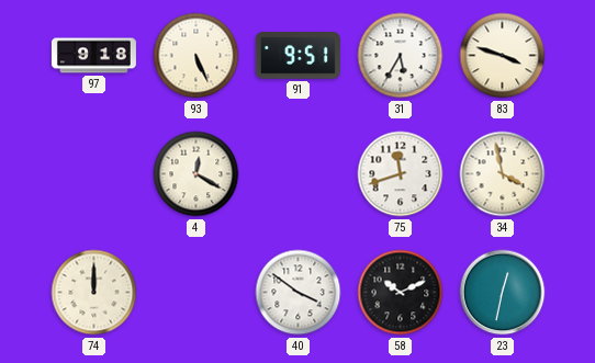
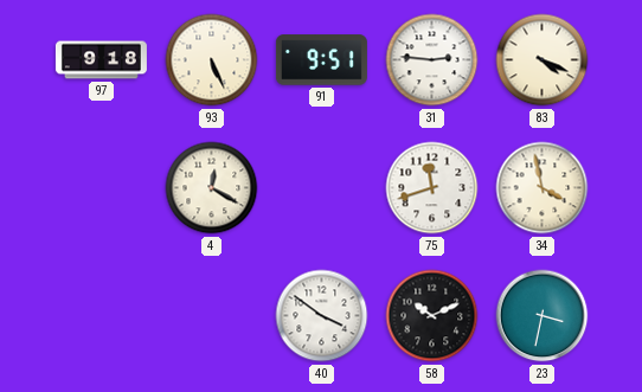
31: 5:35 -> 2:46
83: 3:48 -> 4:19
74: 12:00 -> none
23: 12:32 -> 3:32
